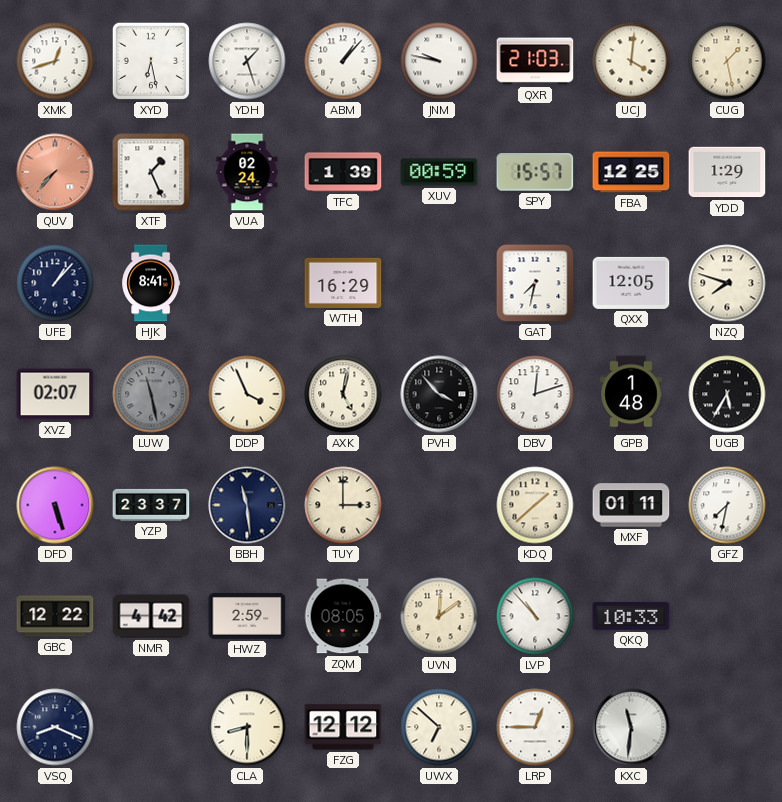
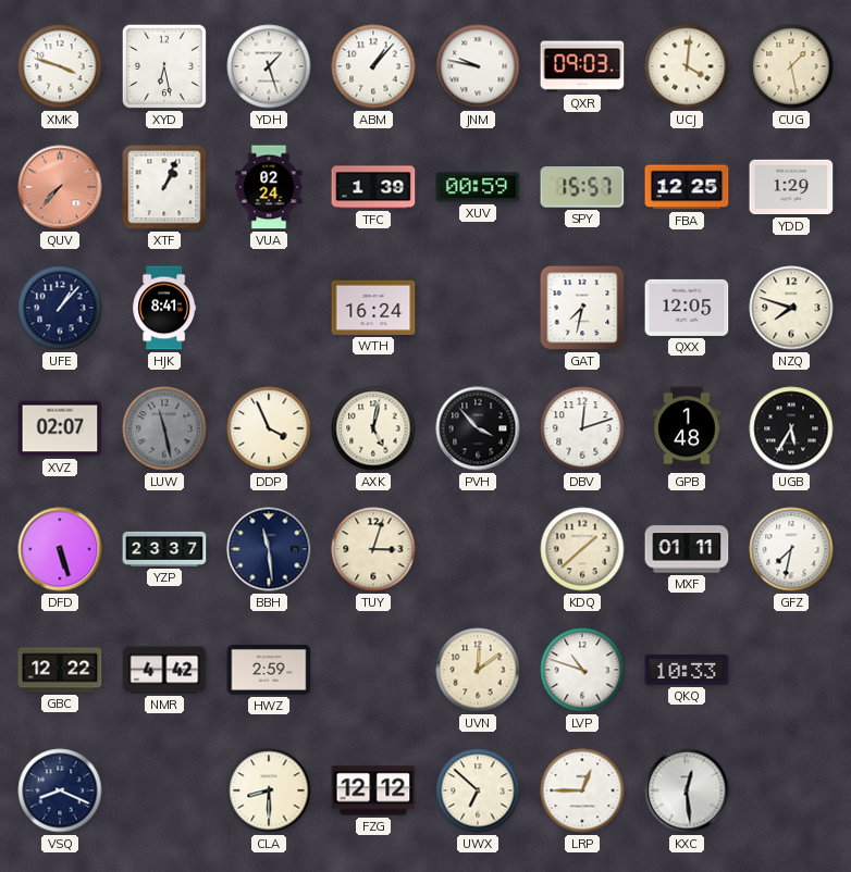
XMK: 12:42 -> 3:48
QXR: 21:03 -> 09:03
XTF: 1:26 -> 1:04
WTH: 16:29 -> 16:24
TUY: 3:00 -> 3:03
ZQM: 08:05 -> none
LVP: 10:53 -> 10:48
KXC: 11:31 -> 12:29
